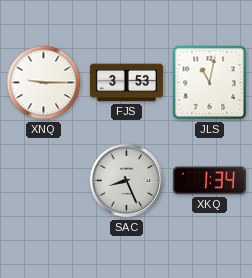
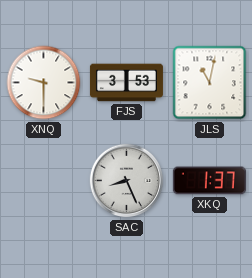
XNQ: 9:15 -> 9:30
XKQ: 1:34 -> 1:37
